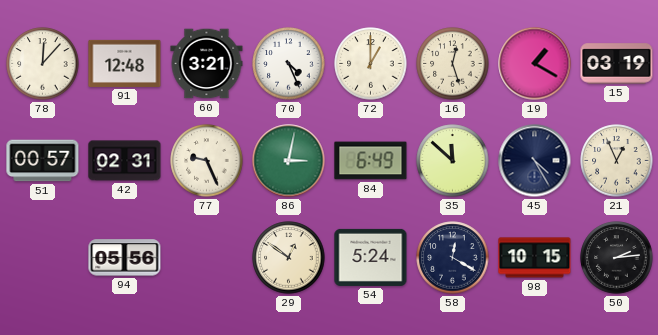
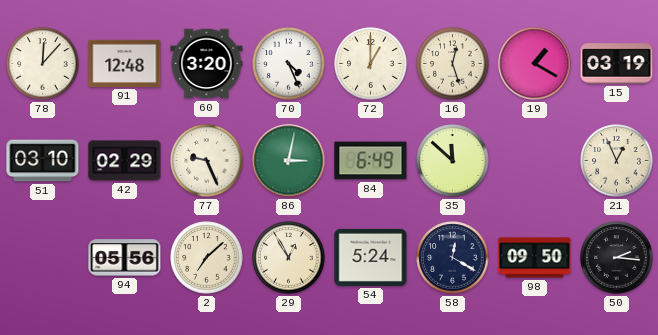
60: 3:21 -> 3:20
51: 00:57 -> 03:10
42: 02:31 -> 02:29
45: 4:25 -> none
2: none -> 7:08
29: 12:51 -> 12:55
98: 10:15 -> 09:50
50: 2:14 -> 2:16
